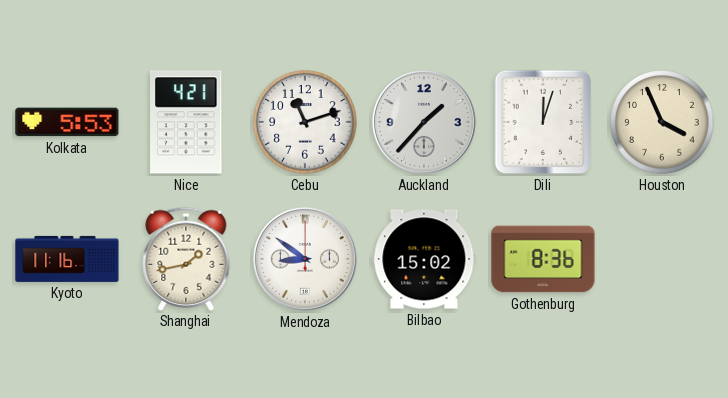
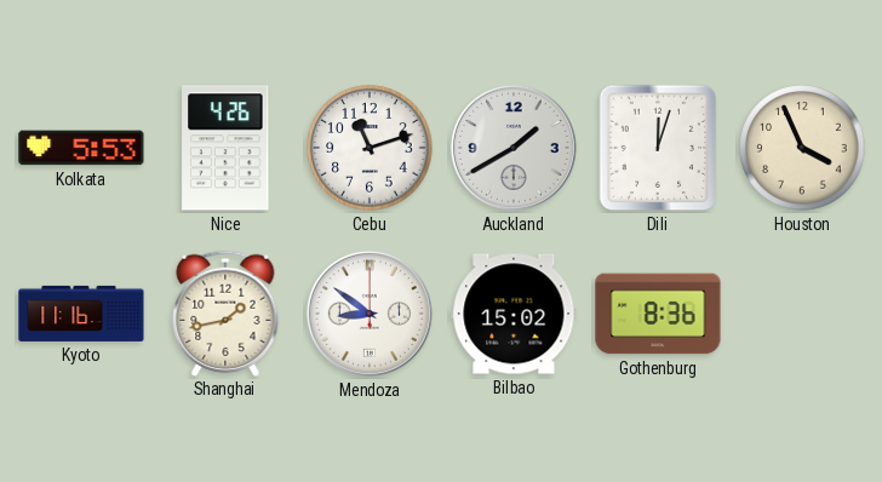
Nice: 4:21 -> 4:26
Auckland: 1:37 -> 1:40
